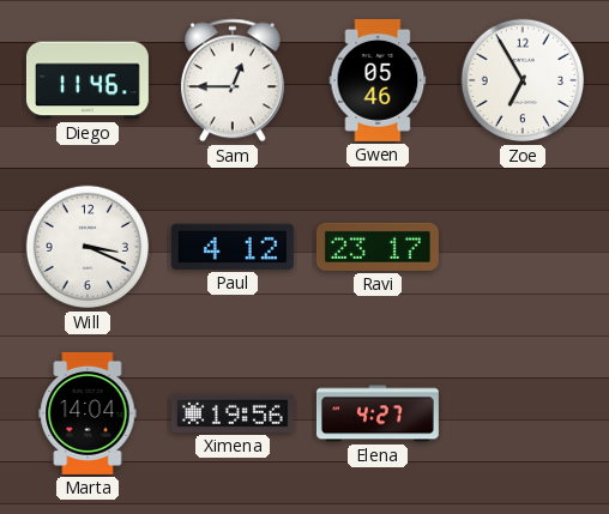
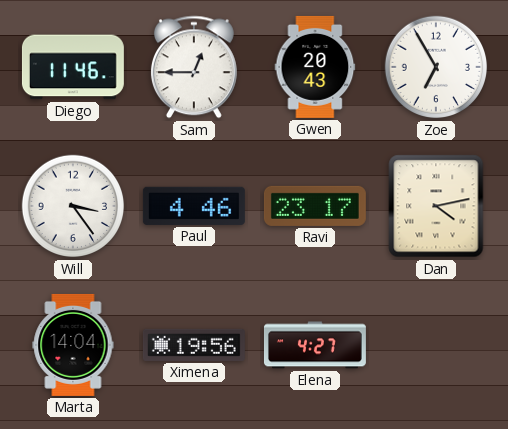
Gwen: 05:46 -> 20:43
Will: 3:19 -> 3:24
Paul: 4:12 -> 4:46
Dan: none -> 4:13
